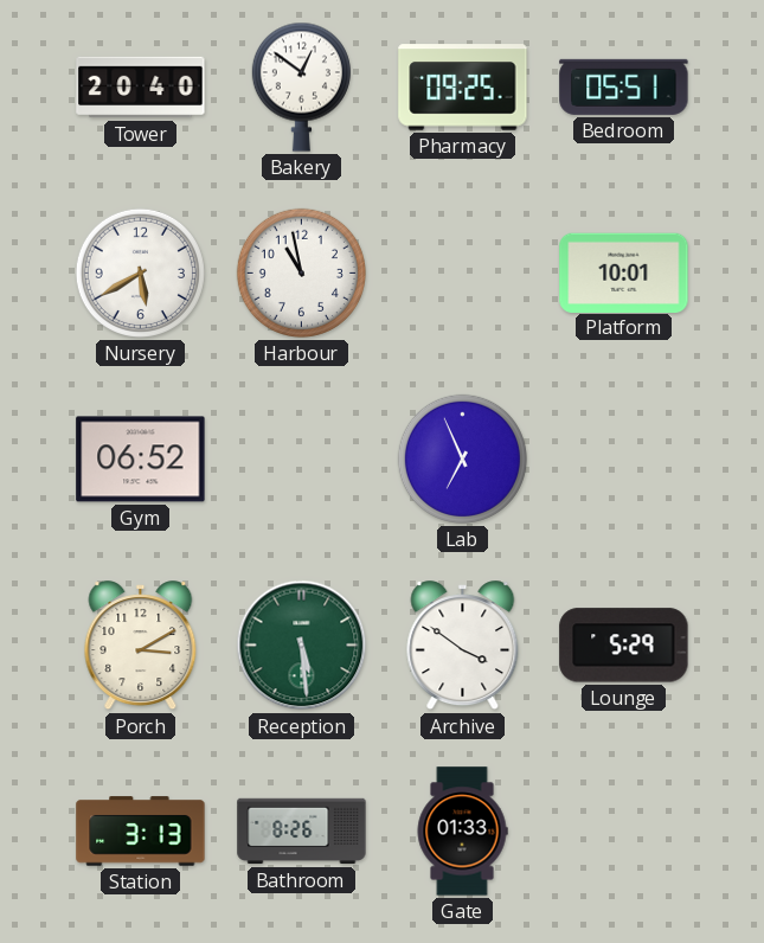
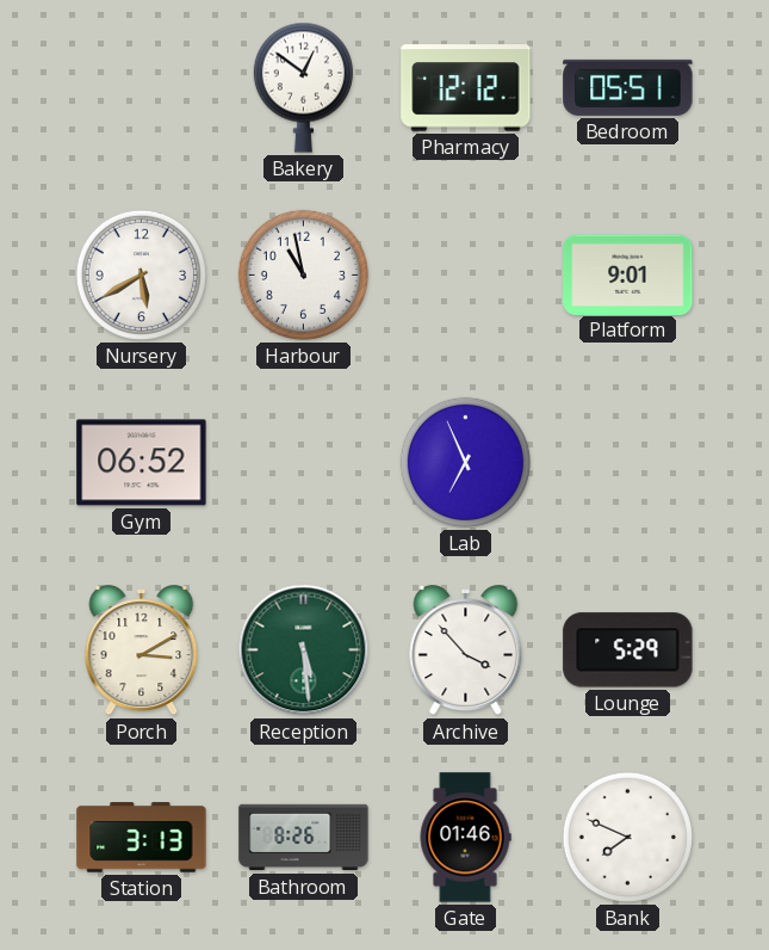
Tower: 20:40 -> none
Pharmacy: 09:25 -> 12:12
Platform: 10:01 -> 9:01
Archive: 3:51 -> 3:53
Gate: 01:33 -> 01:46
Bank: none -> 7:49
